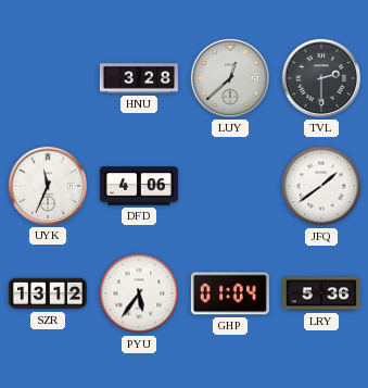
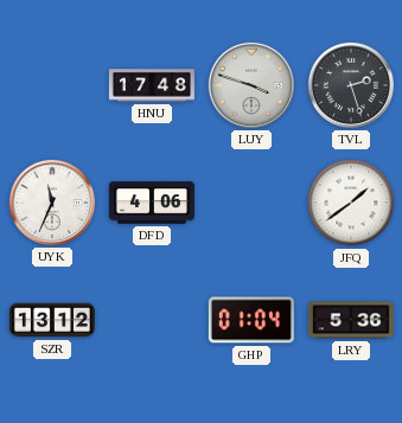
HNU: 3:28 -> 17:48
LUY: 12:38 -> 3:48
TVL: 2:30 -> 2:27
PYU: 5:36 -> none
